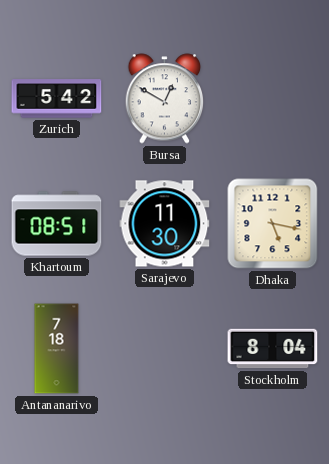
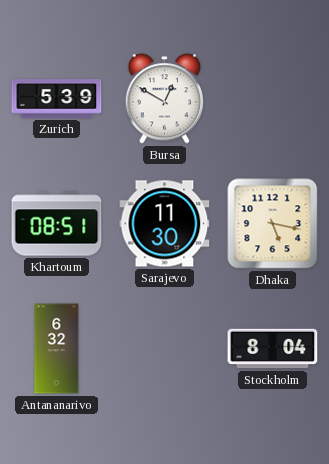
Zurich: 5:42 -> 5:39
Antananarivo: 7:18 -> 6:32
